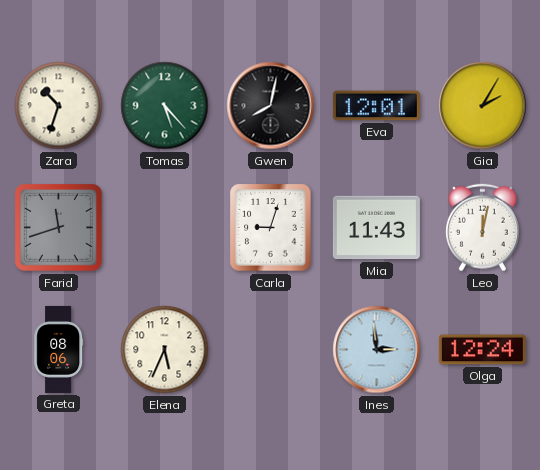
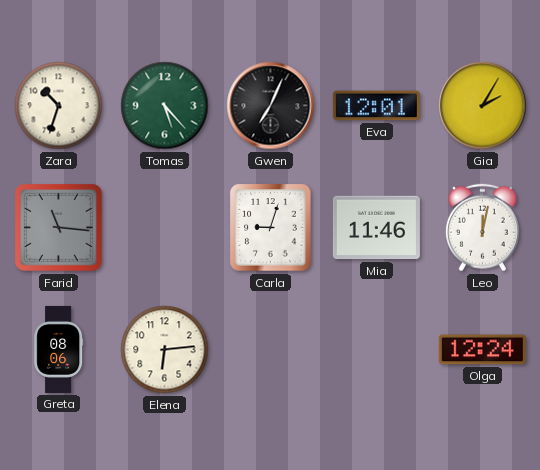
Gwen: 8:02 -> 7:04
Farid: 11:42 -> 11:16
Mia: 11:43 -> 11:46
Elena: 5:34 -> 6:14
Ines: 2:59 -> none
